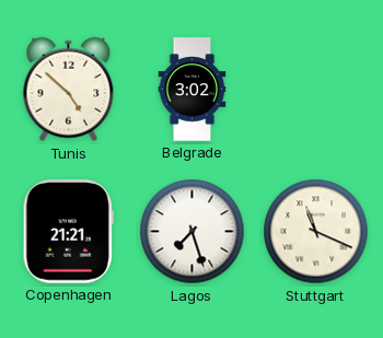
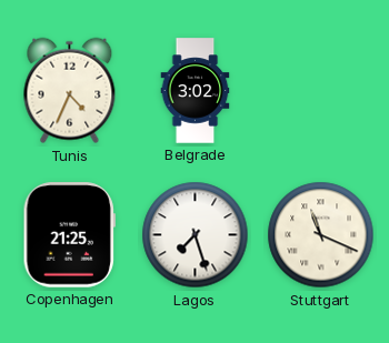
Tunis: 4:52 -> 4:34
Copenhagen: 21:21 -> 21:25
